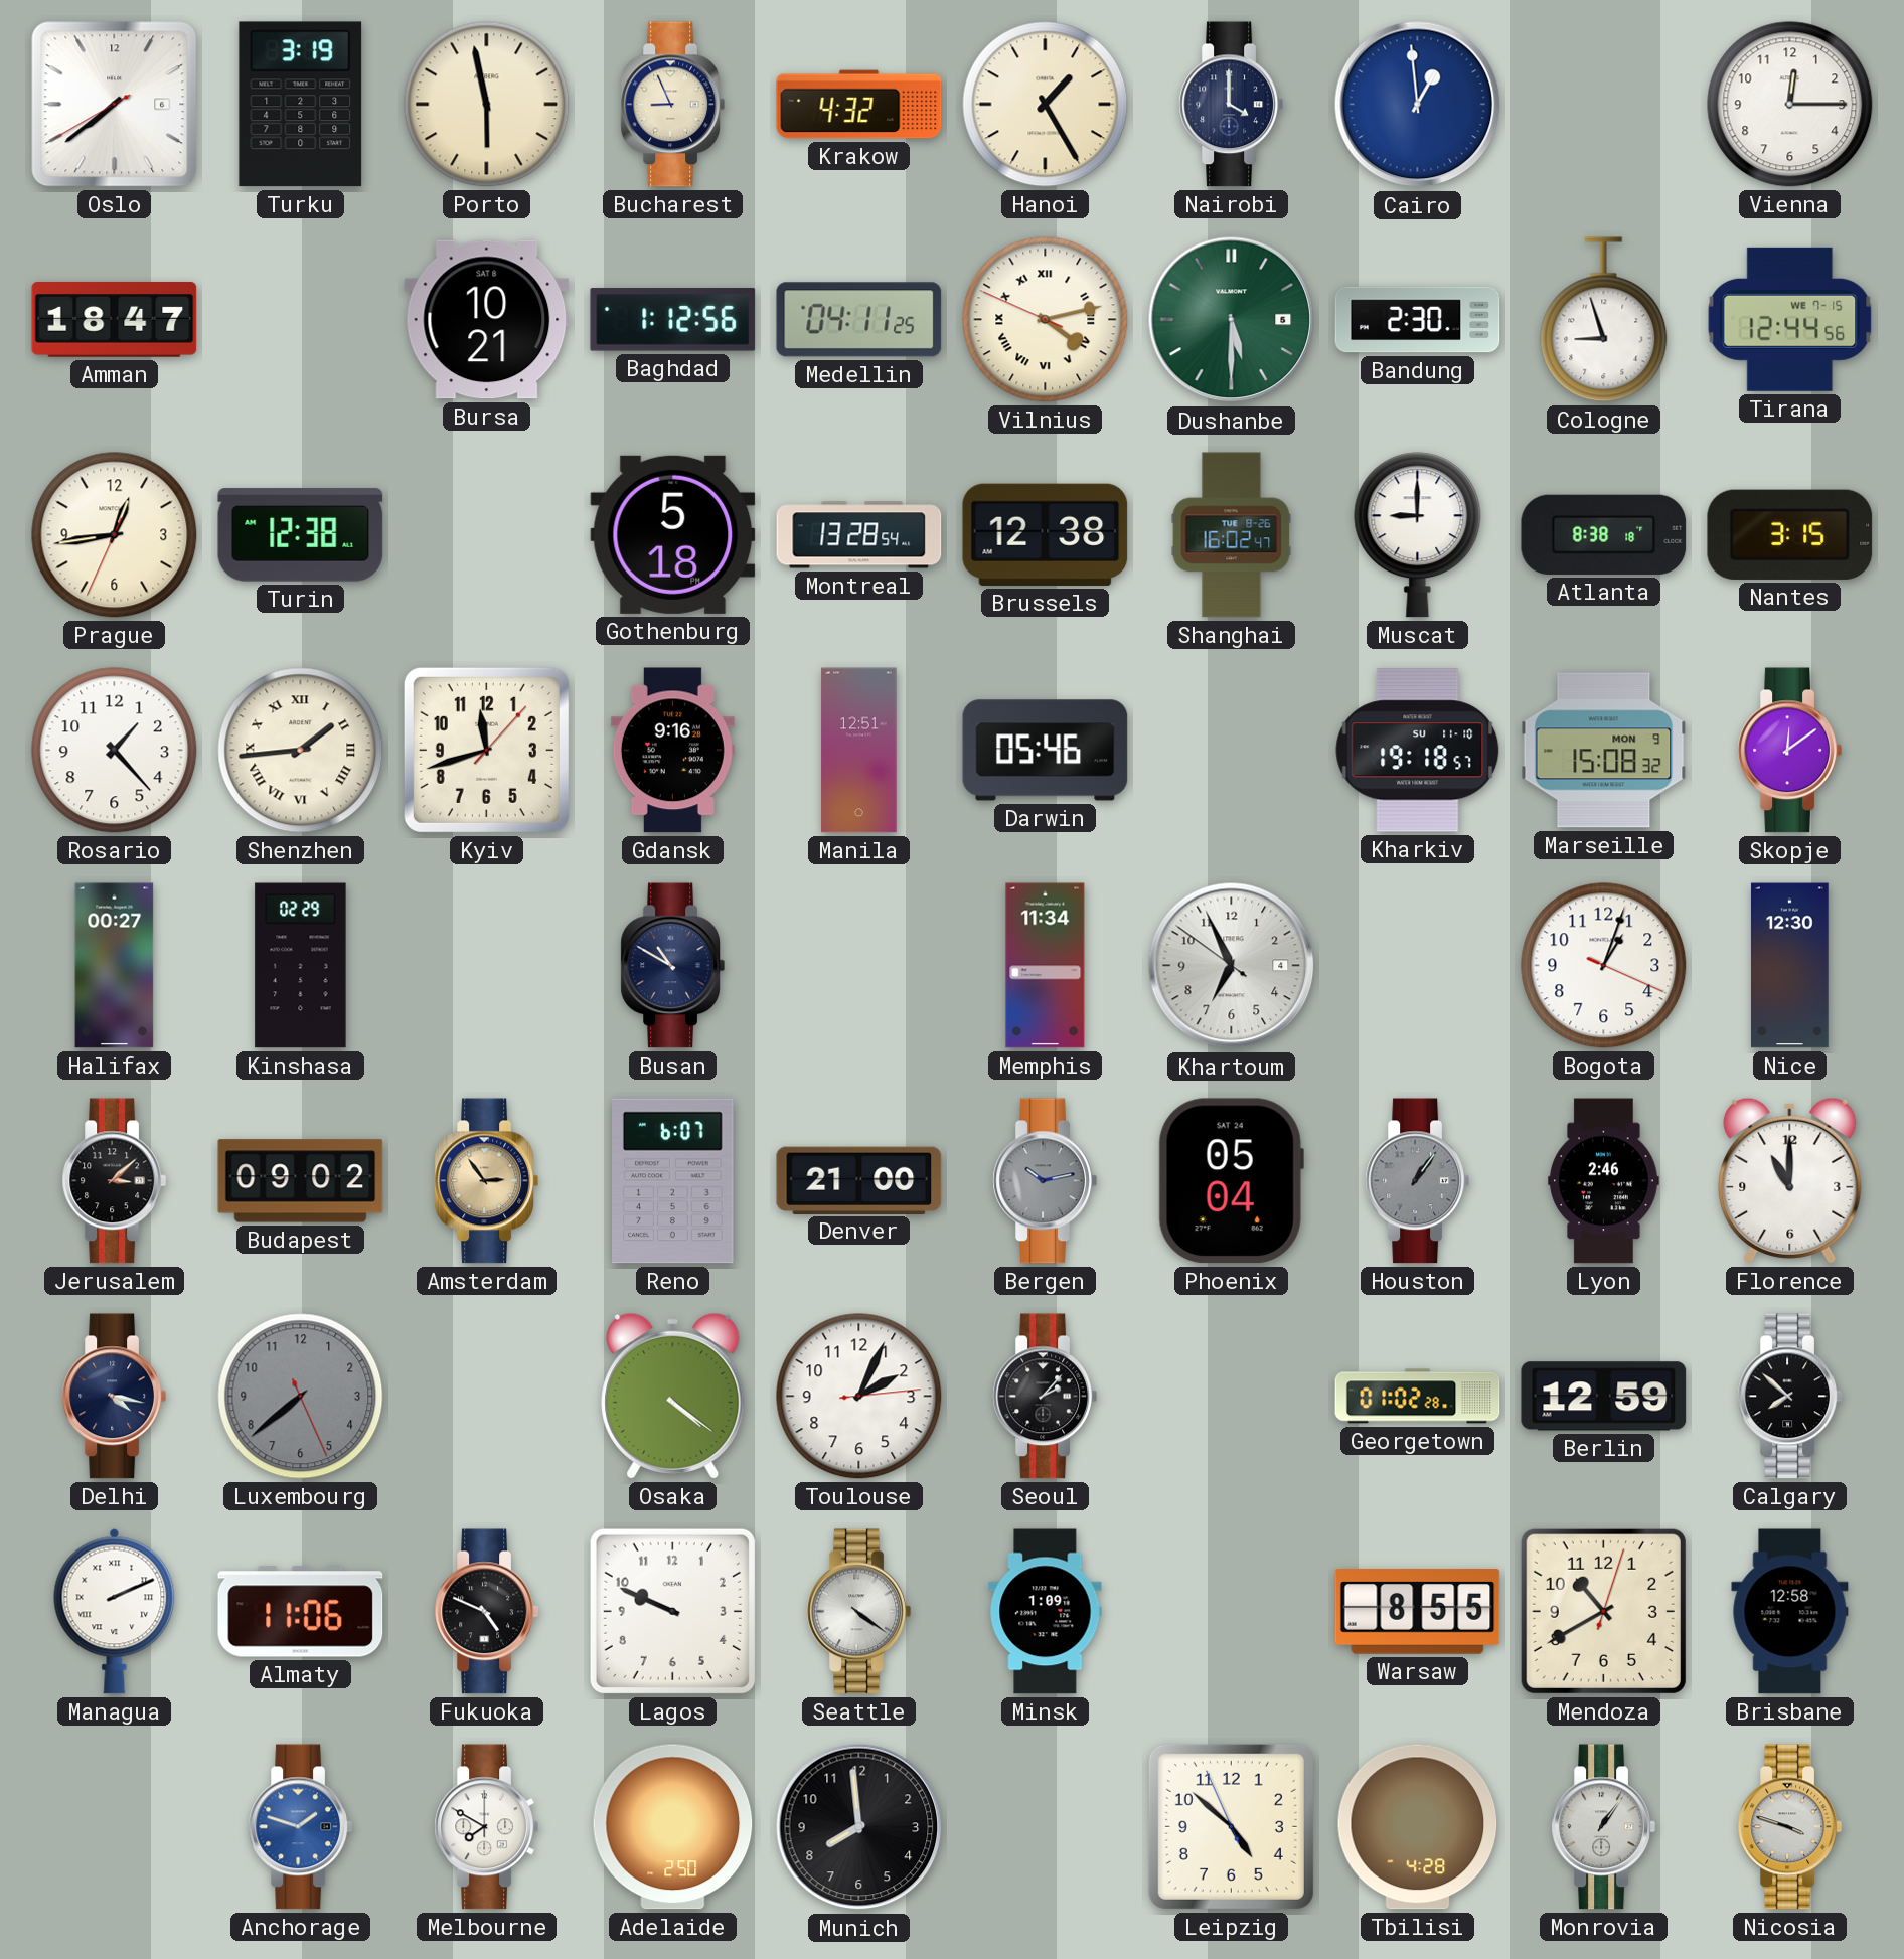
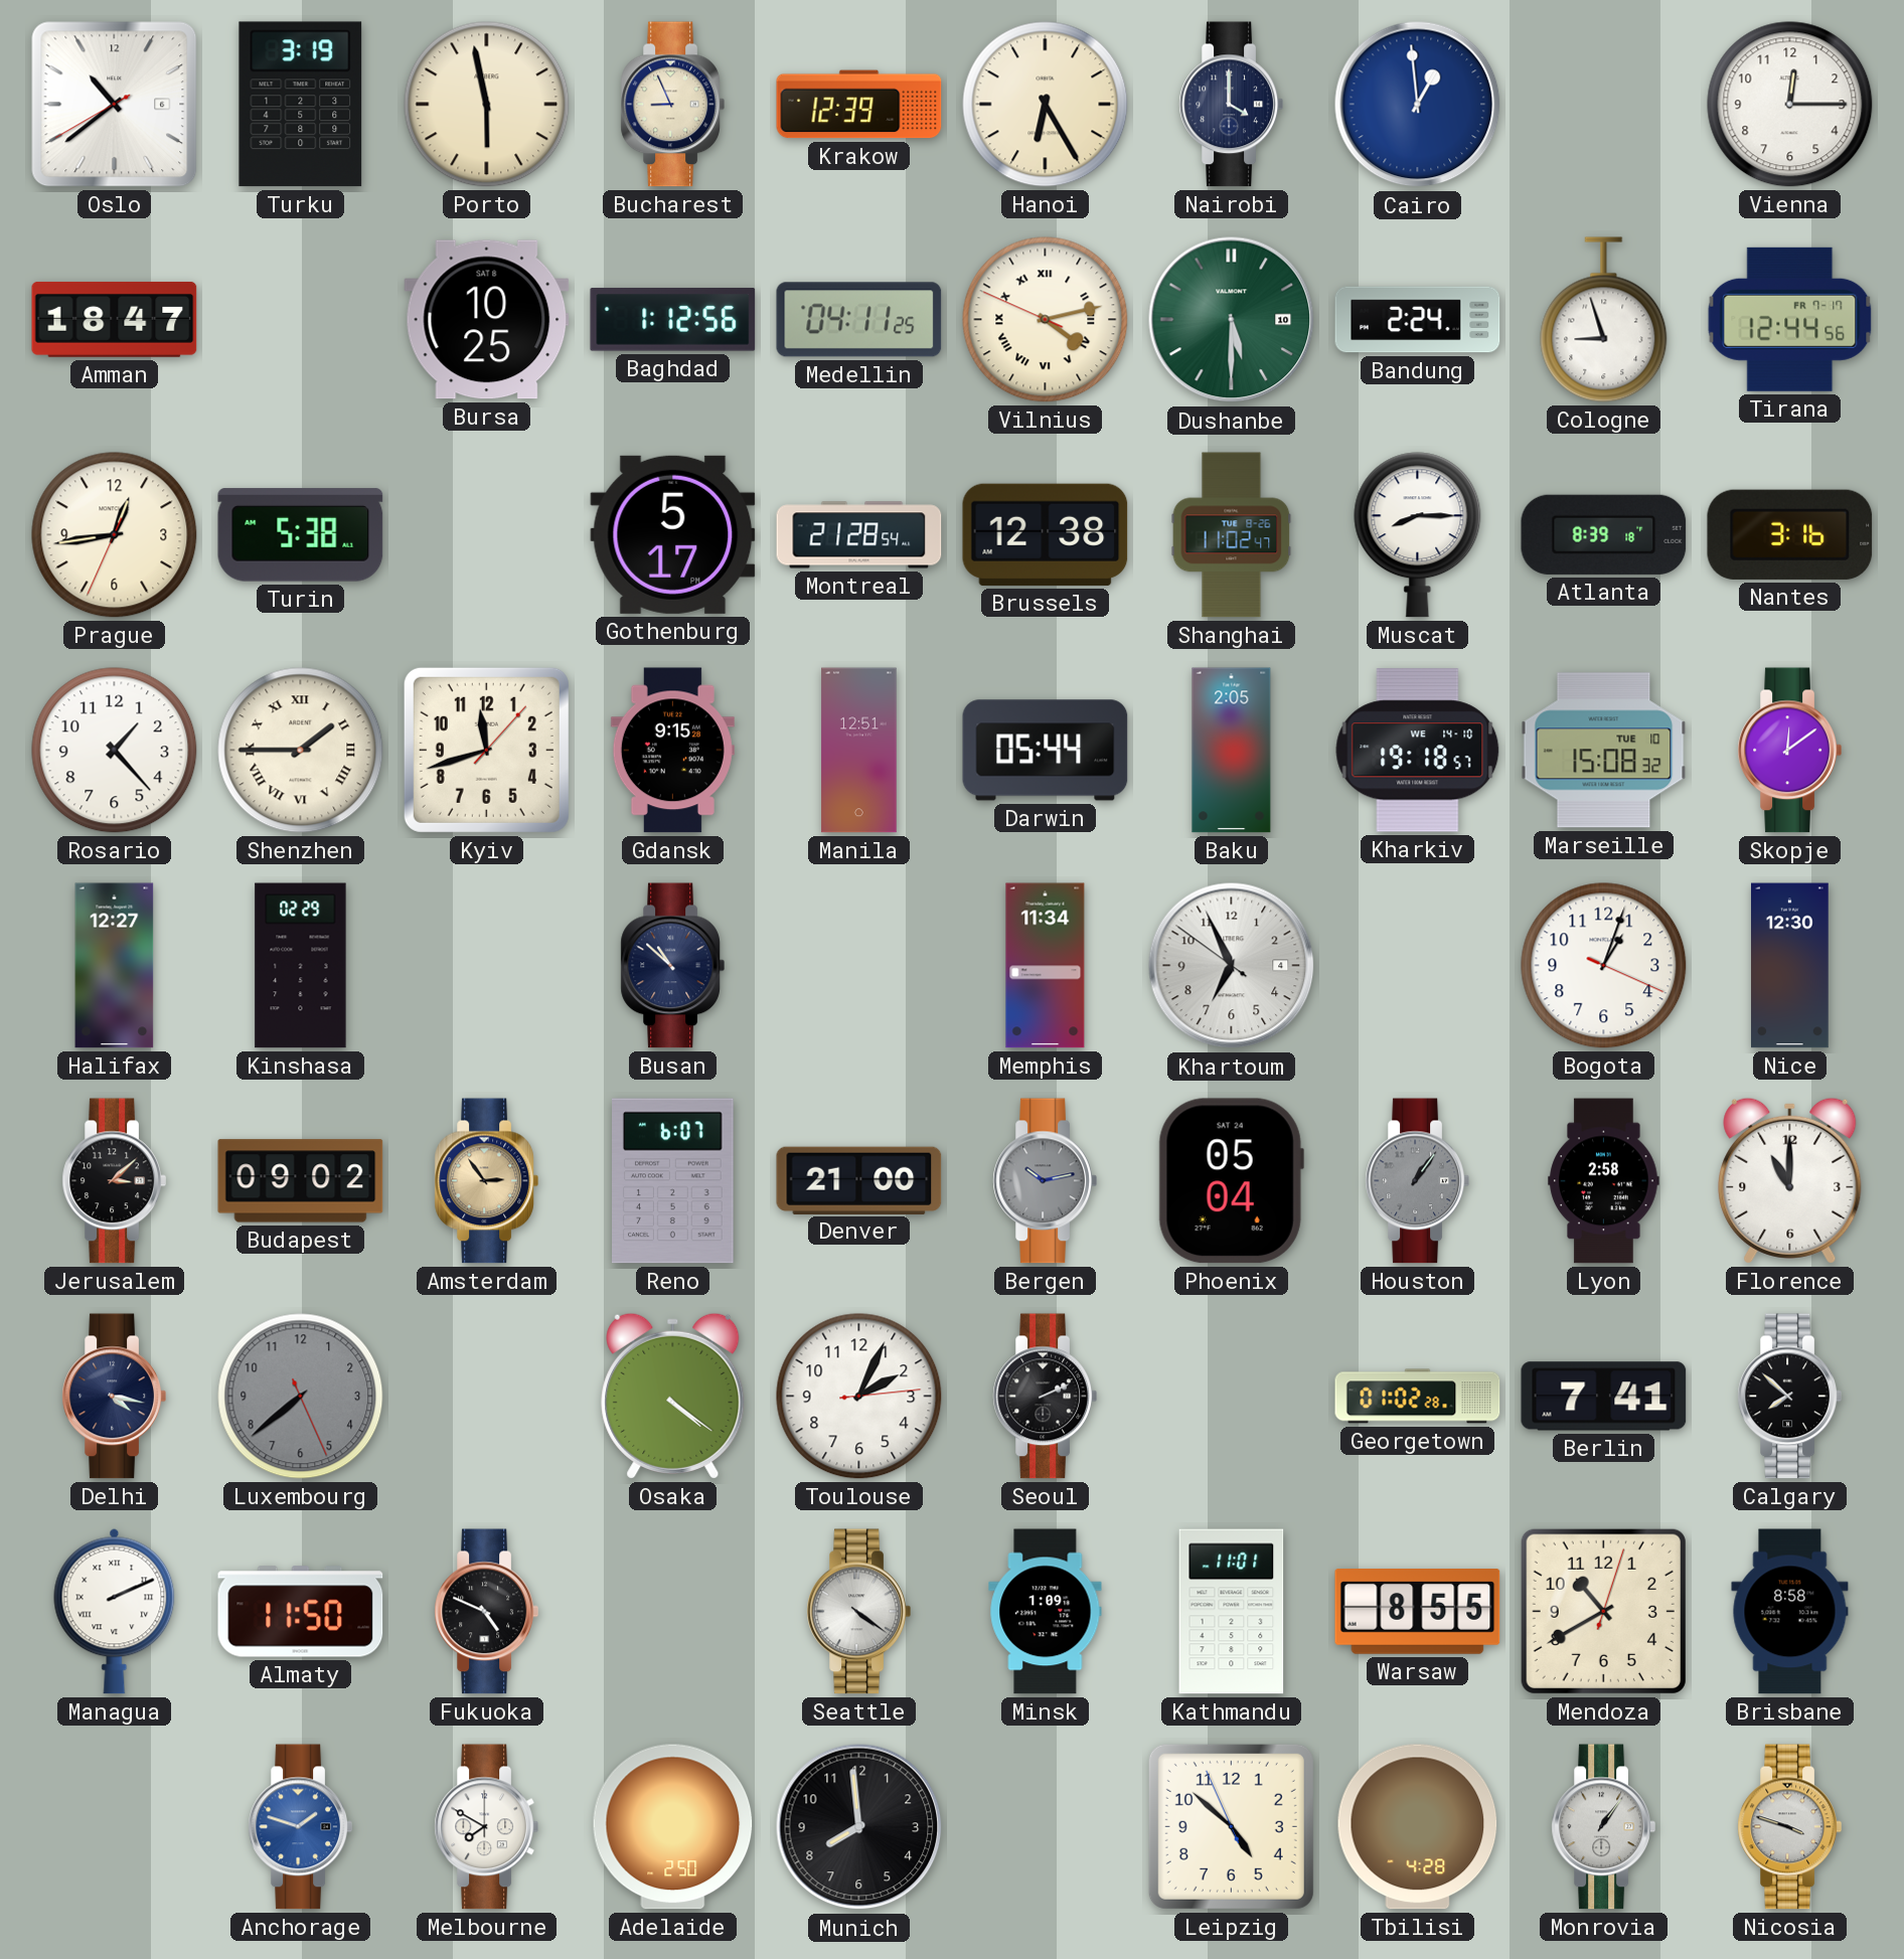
Oslo: 7:38 -> 10:38
Krakow: 4:32 -> 12:39
Hanoi: 1:25 -> 6:25
Bursa: 10:21 -> 10:25
Dushanbe date: 5 -> 10
Bandung: 2:30 -> 2:24
Tirana date: WE 7-15 -> FR 7-17
Turin: 12:38 -> 5:38
Gothenburg: 5:18 -> 5:17
Montreal: 13:28 -> 21:28
Shanghai: 16:02 -> 11:02
Muscat: 9:00 -> 8:15
Atlanta: 8:38 -> 8:39
Nantes: 3:15 -> 3:16
Shenzhen: 1:44 -> 1:45
Gdansk: 9:16 -> 9:15
Darwin: 05:46 -> 05:44
Baku: none -> 2:05
Kharkiv date: SU 11-10 -> WE 14-10
Marseille date: MON 9 -> TUE 10
Halifax: 00:27 -> 12:27
Busan: 10:50 -> 10:52
Lyon: 2:46 -> 2:58
Seoul: 2:07 -> 2:11
Berlin: 12:59 -> 7:41
Almaty: 11:06 -> 11:50
Lagos: 9:49 -> none
Kathmandu: none -> 11:01
Brisbane: 12:58 -> 8:58
